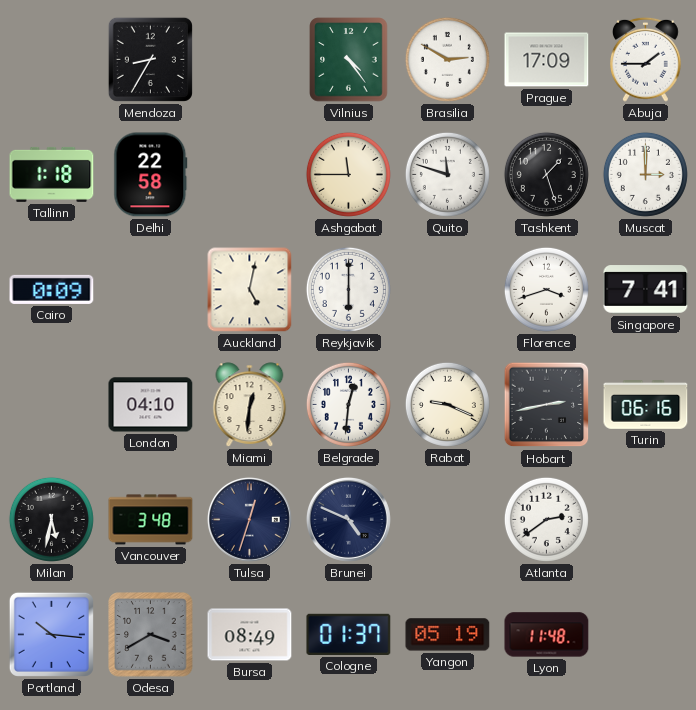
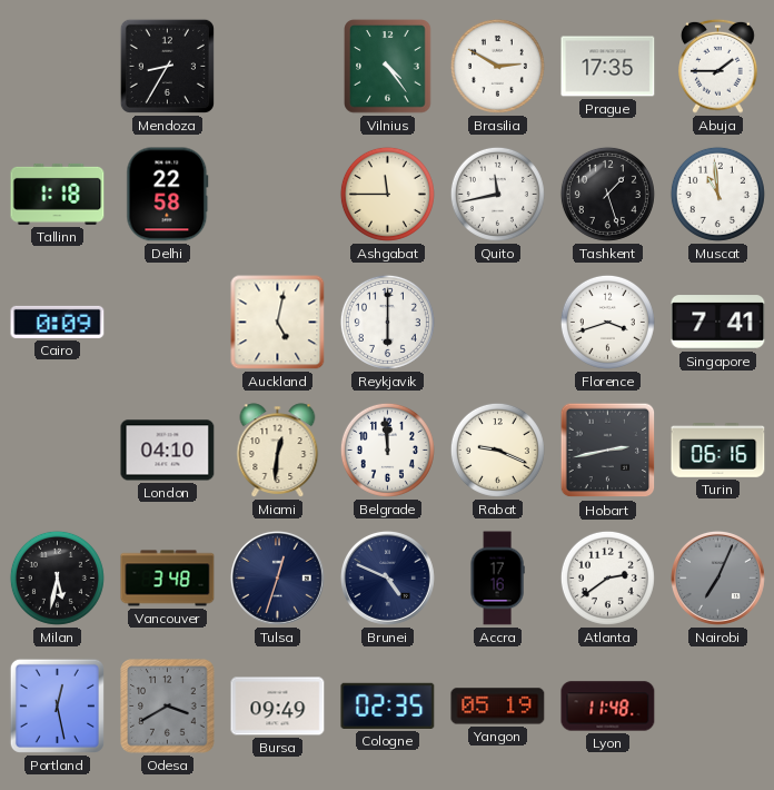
Prague: 17:09 -> 17:35
Quito: 11:48 -> 11:43
Muscat: 3:00 -> 10:59
Belgrade: 12:31 -> 11:59
Accra: none -> 17:16
Nairobi: none -> 7:04
Portland: 10:16 -> 12:28
Bursa: 08:49 -> 09:49
Cologne: 01:37 -> 02:35
